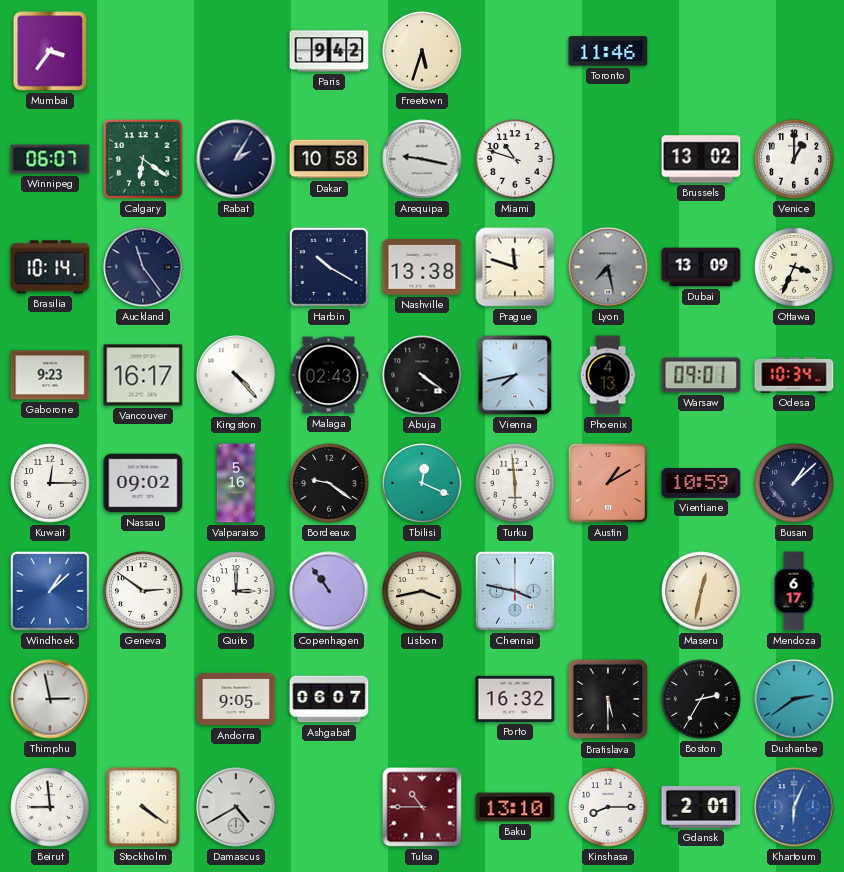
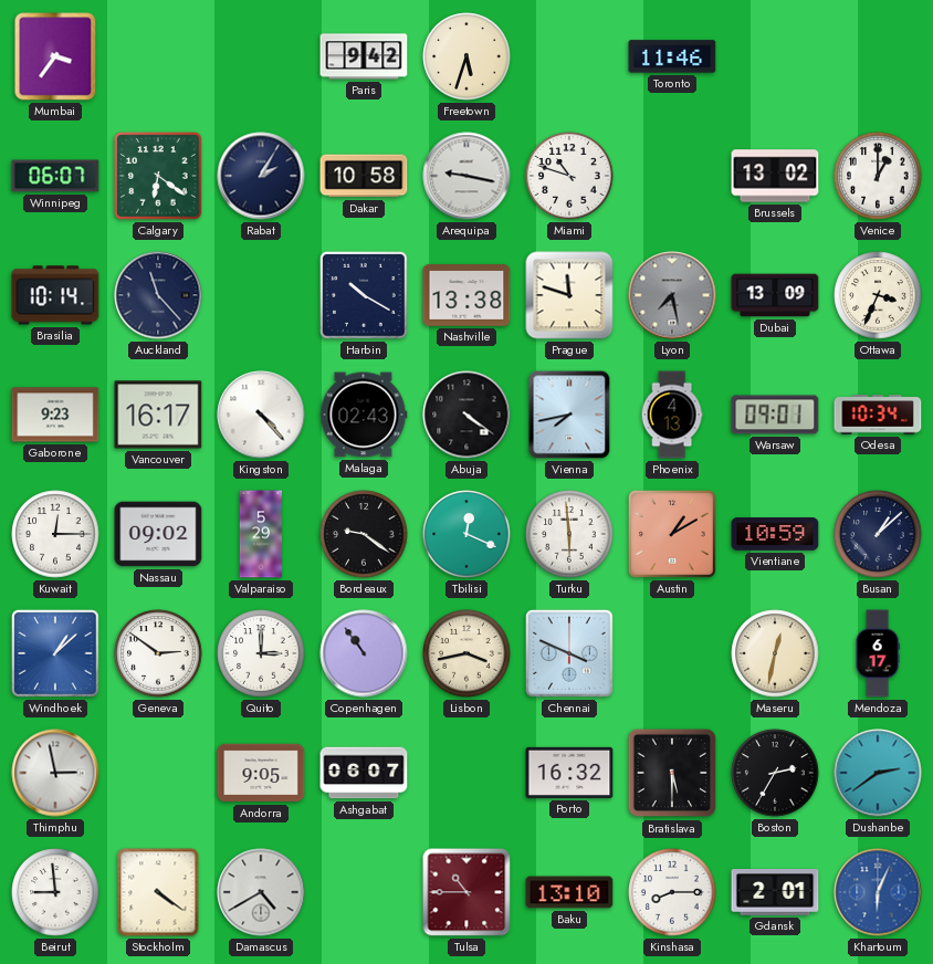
Auckland: 11:24 -> 11:23
Valparaiso: 5:16 -> 5:29
Chennai: 3:47 -> 3:49
